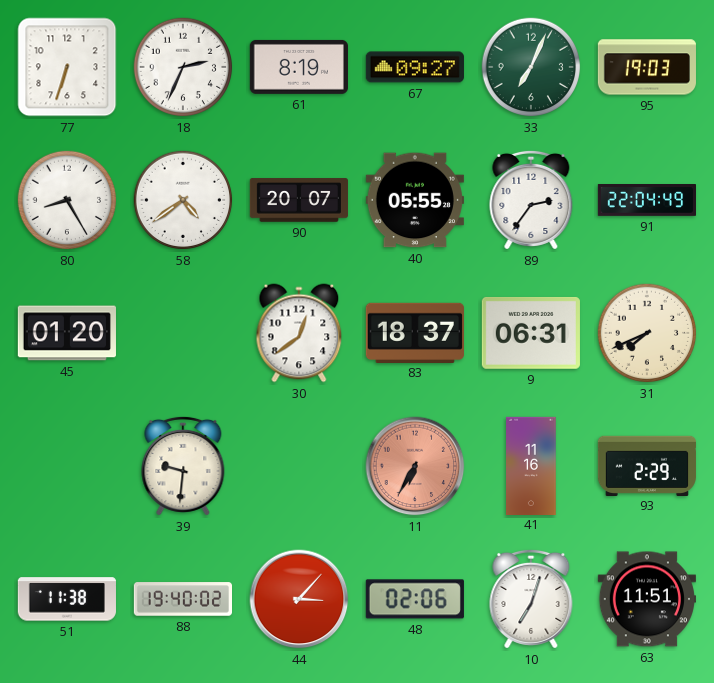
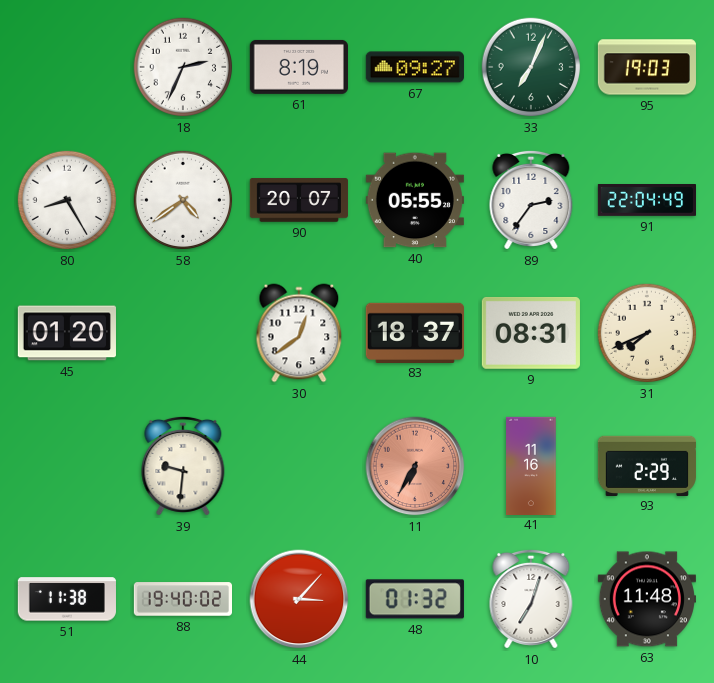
77: 6:33 -> none
9: 06:31 -> 08:31
48: 02:06 -> 01:32
63: 11:51 -> 11:48
